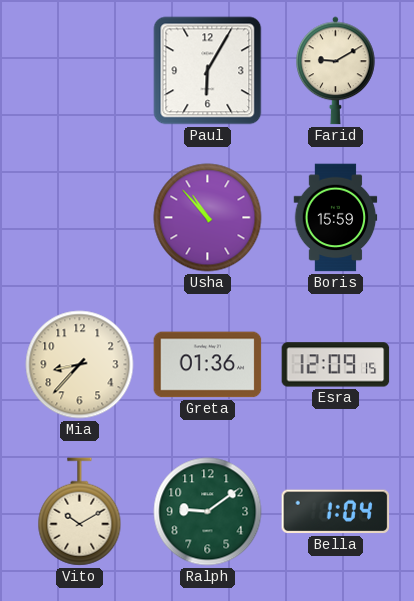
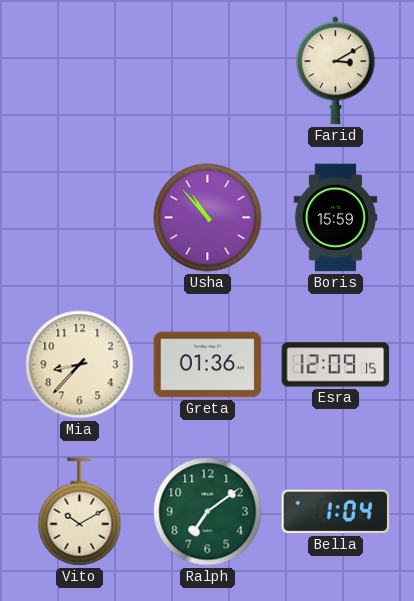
Paul: 6:05 -> none
Farid: 9:10 -> 3:10
Ralph: 9:09 -> 7:09
